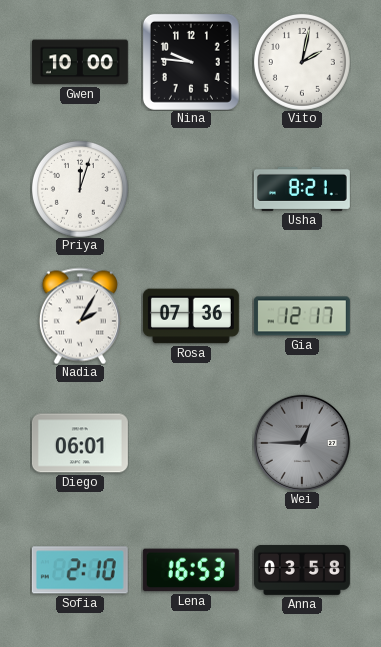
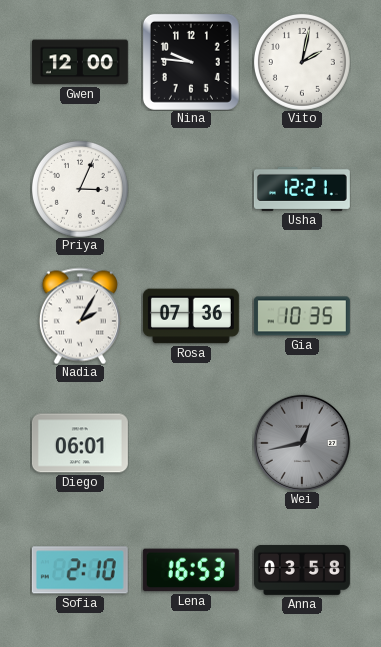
Gwen: 10:00 -> 12:00
Priya: 12:03 -> 3:04
Usha: 8:21 -> 12:21
Gia: 12:17 -> 10:35
Wei: 12:45 -> 12:43
